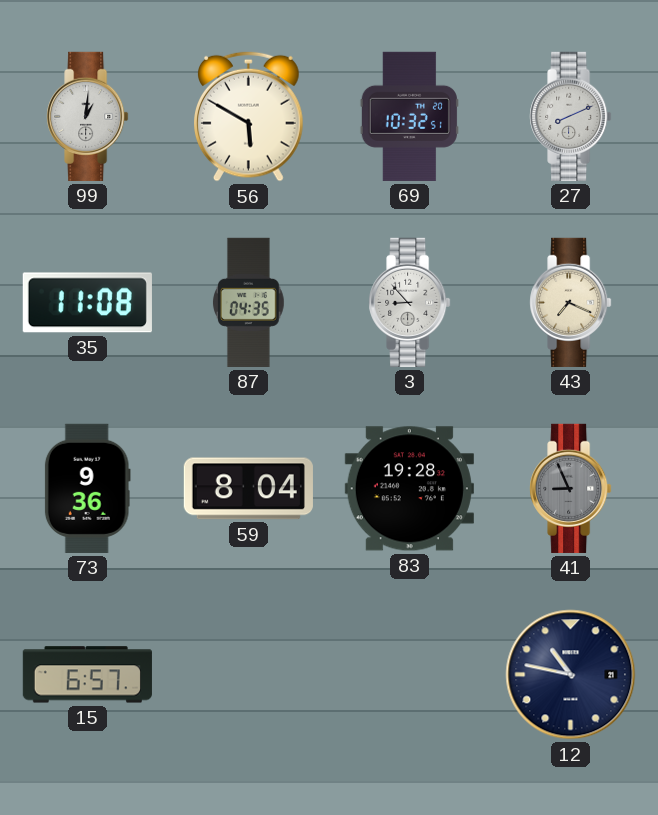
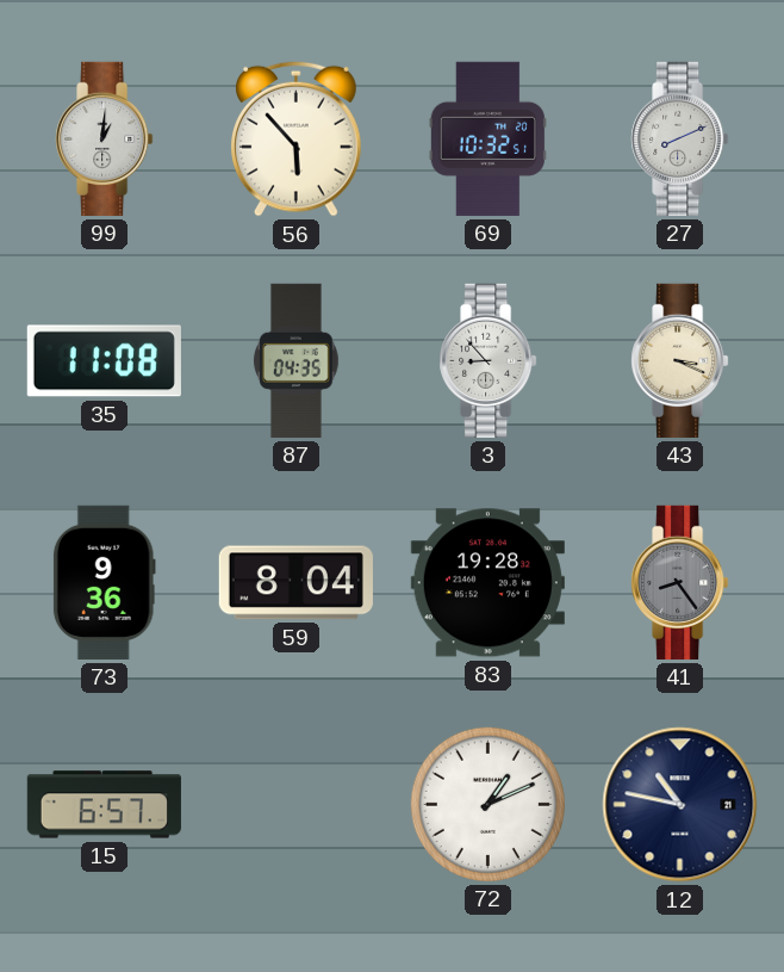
56: 5:50 -> 5:53
43: 7:19 -> 3:19
41: 8:56 -> 8:24
72: none -> 1:11
